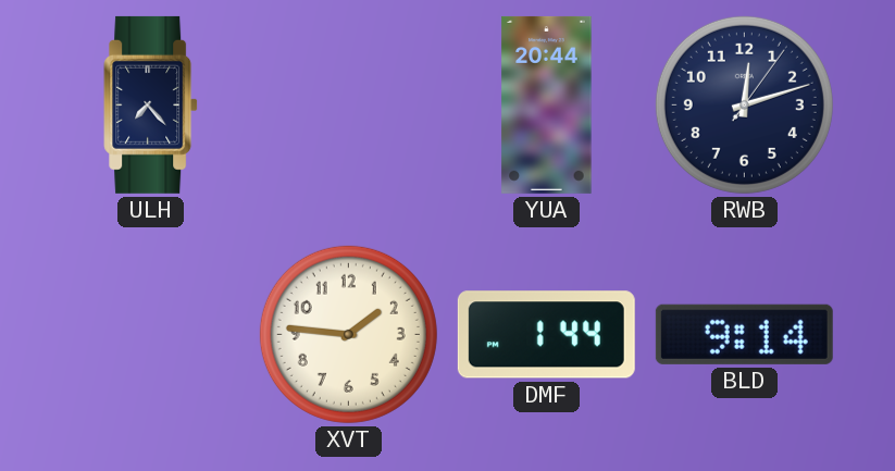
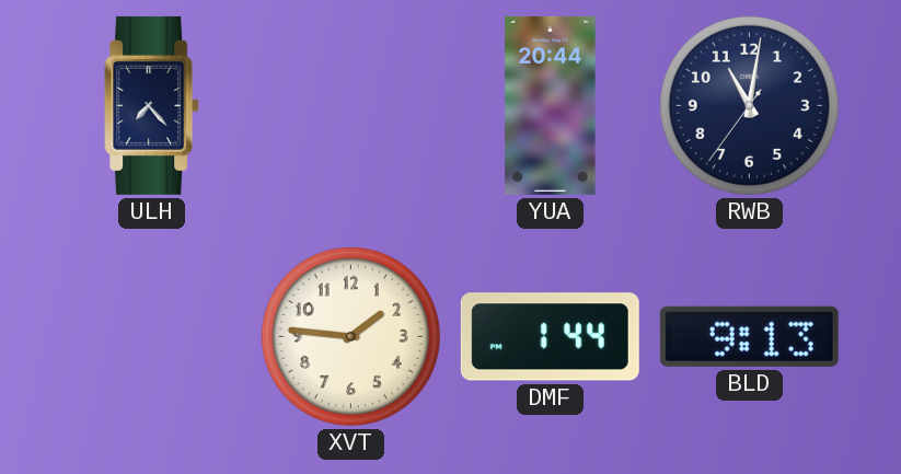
RWB: 12:12 -> 11:01
BLD: 9:14 -> 9:13
